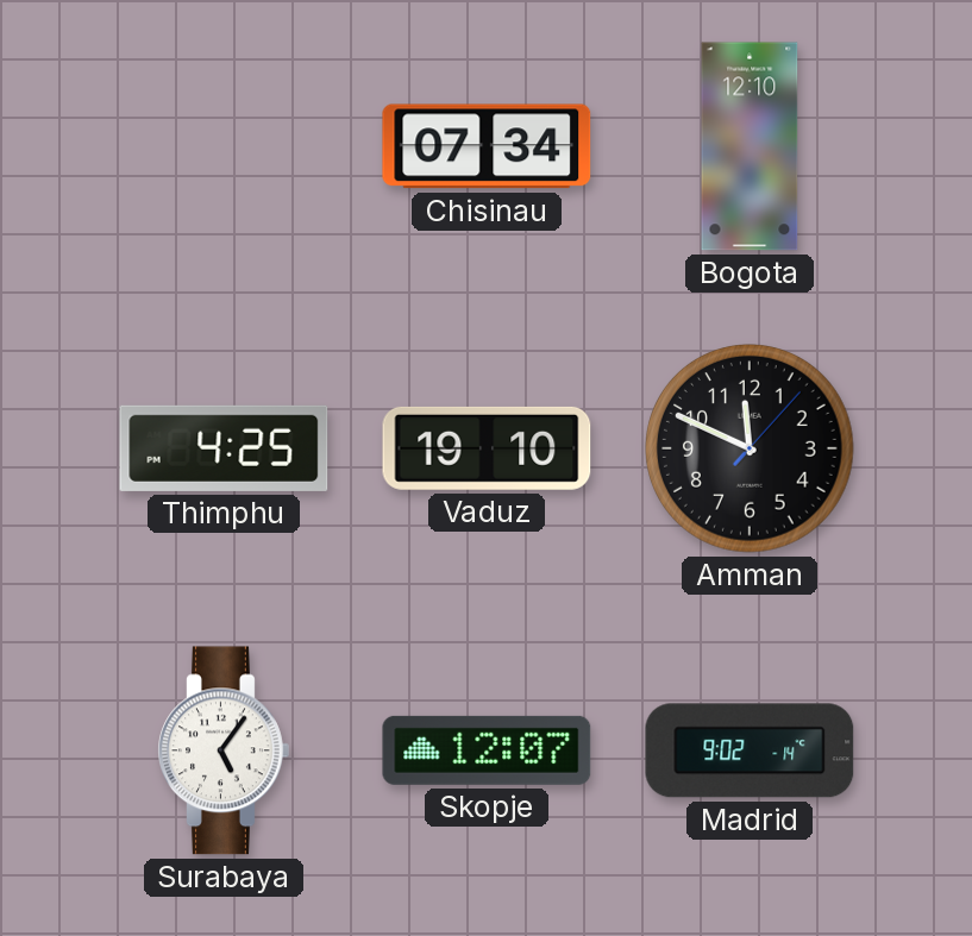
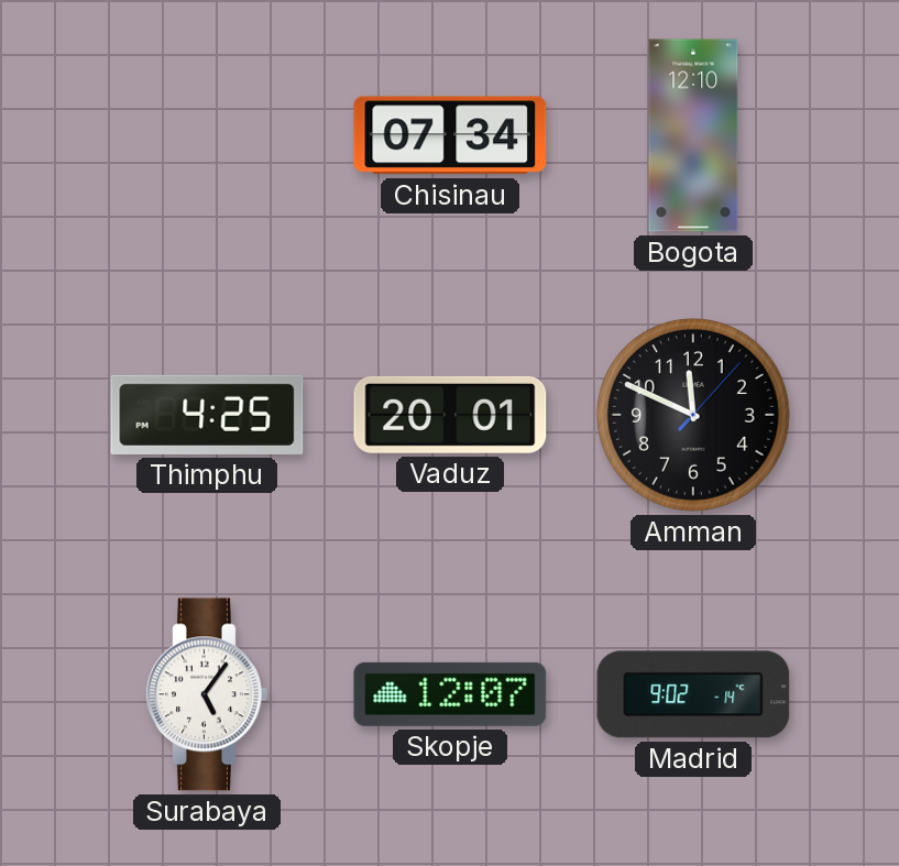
Vaduz: 19:10 -> 20:01
